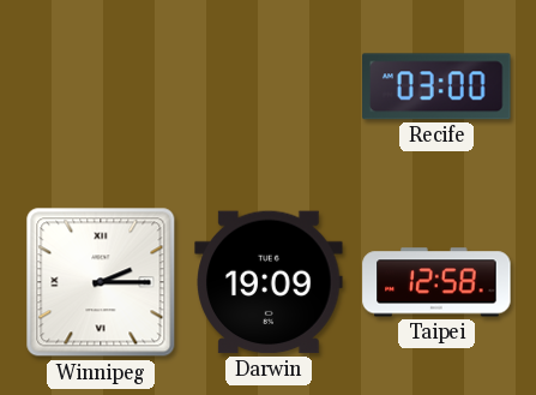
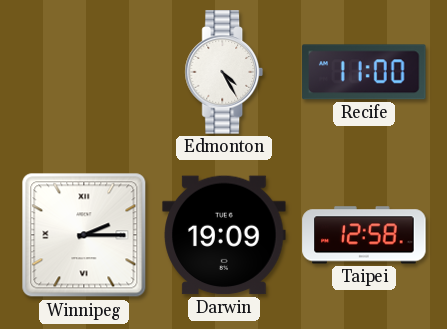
Edmonton: none -> 4:25
Recife: 03:00 -> 11:00
